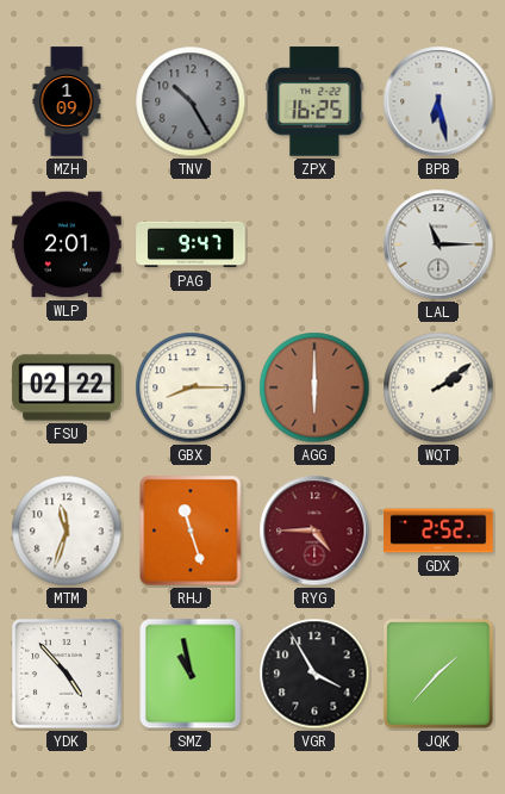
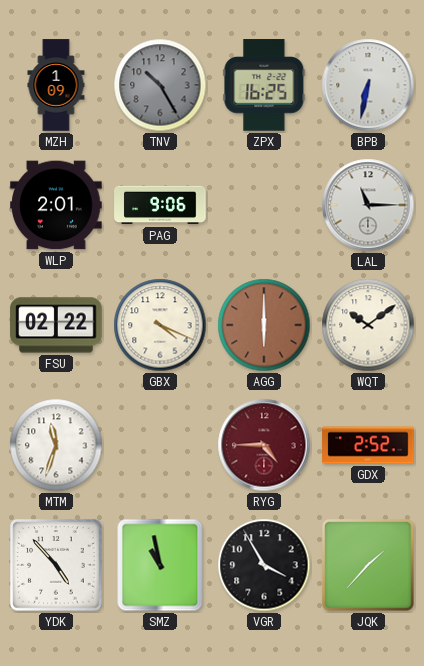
BPB: 6:28 -> 6:32
PAG: 9:47 -> 9:06
GBX: 8:15 -> 4:19
WQT: 2:09 -> 10:09
RHJ: 11:27 -> none
